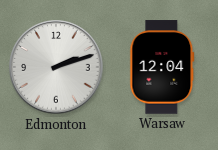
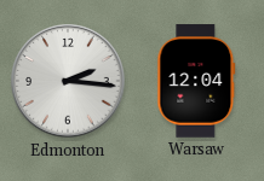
Edmonton: 2:12 -> 2:16
